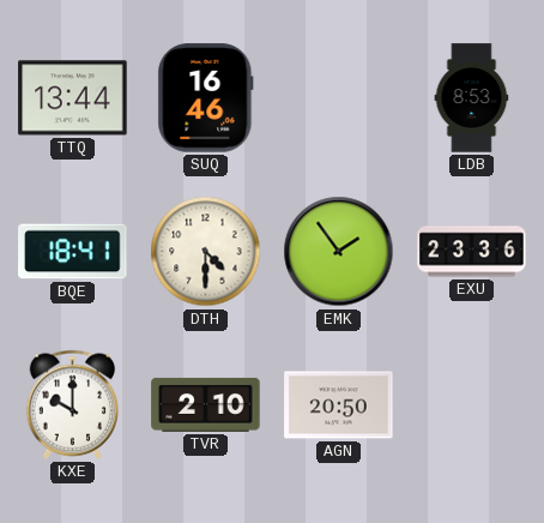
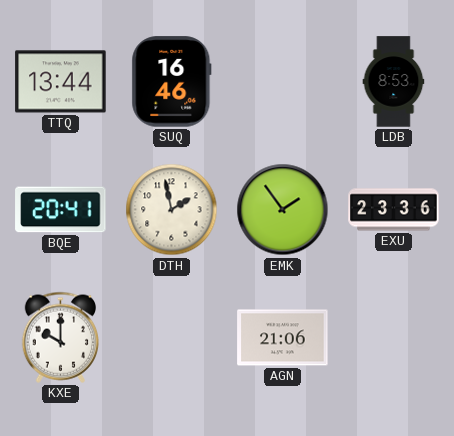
BQE: 18:41 -> 20:41
DTH: 4:30 -> 1:58
TVR: 2:10 -> none
AGN: 20:50 -> 21:06
